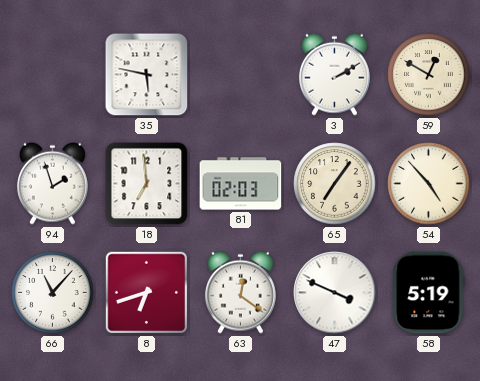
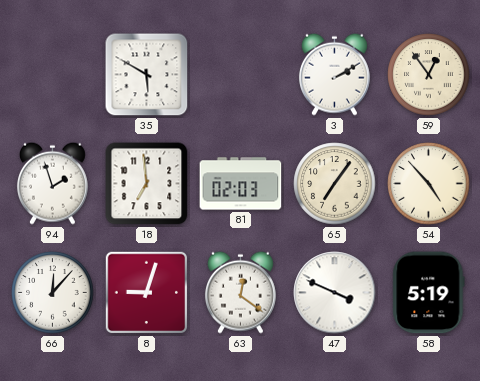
35: 5:47 -> 5:50
59: 12:50 -> 12:54
66: 11:07 -> 12:07
8: 6:42 -> 9:03
